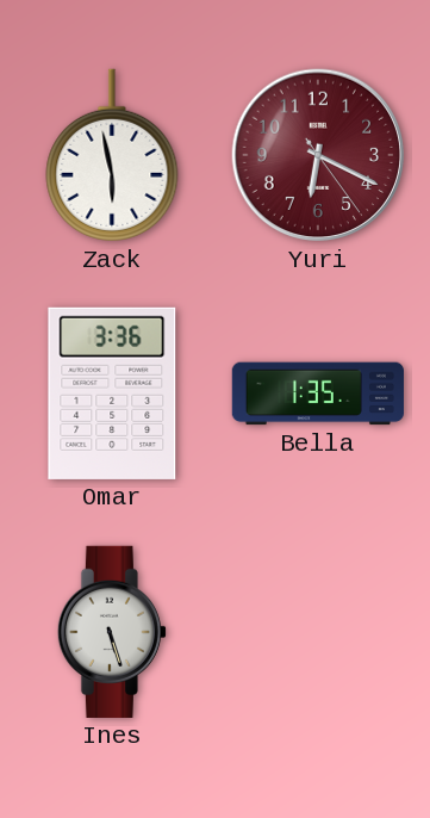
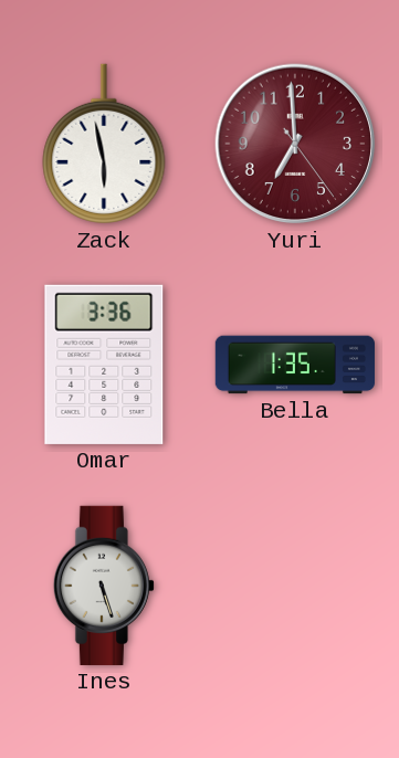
Yuri: 6:19 -> 6:59
